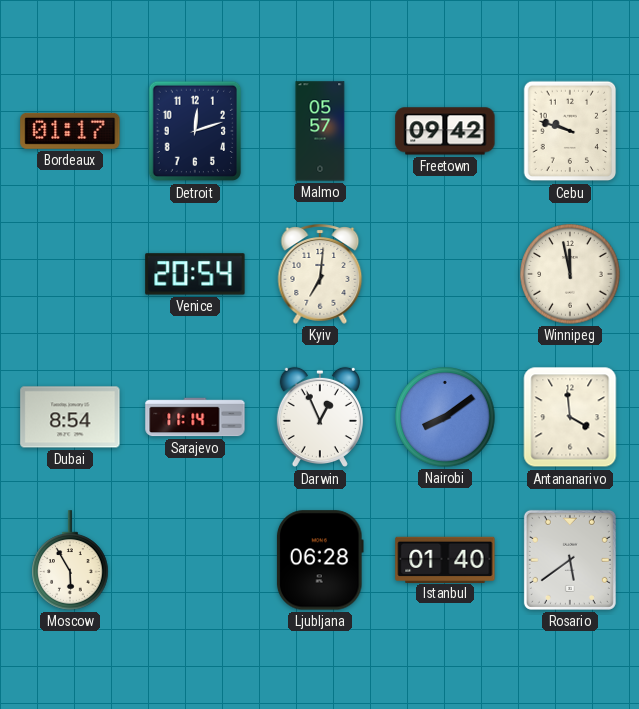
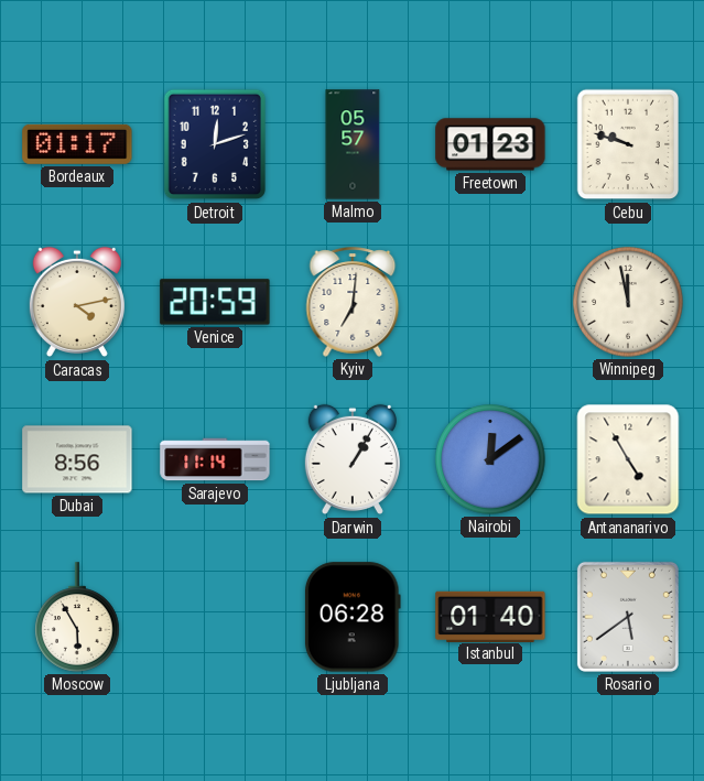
Freetown: 09:42 -> 01:23
Caracas: none -> 4:13
Venice: 20:54 -> 20:59
Dubai: 8:54 -> 8:56
Darwin: 12:56 -> 1:05
Nairobi: 8:09 -> 12:09
Antananarivo: 3:59 -> 4:55
